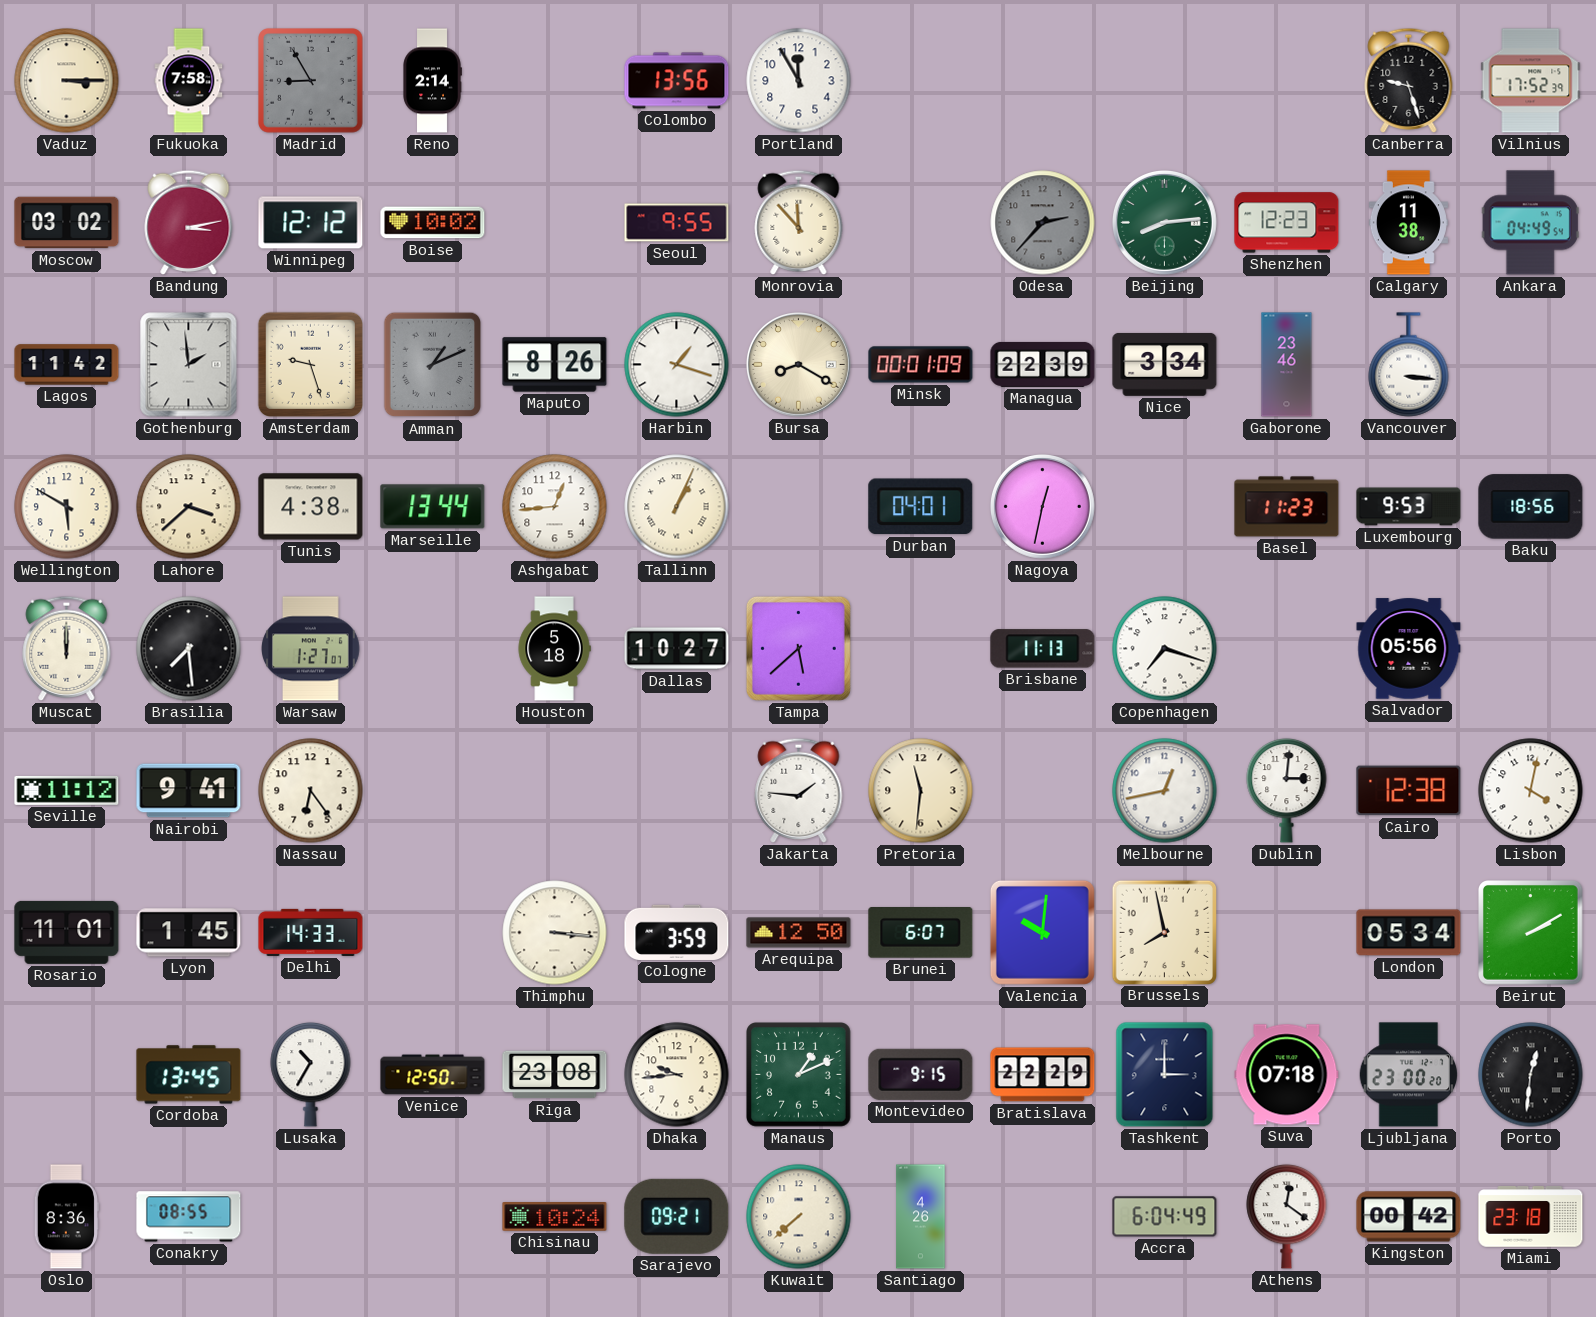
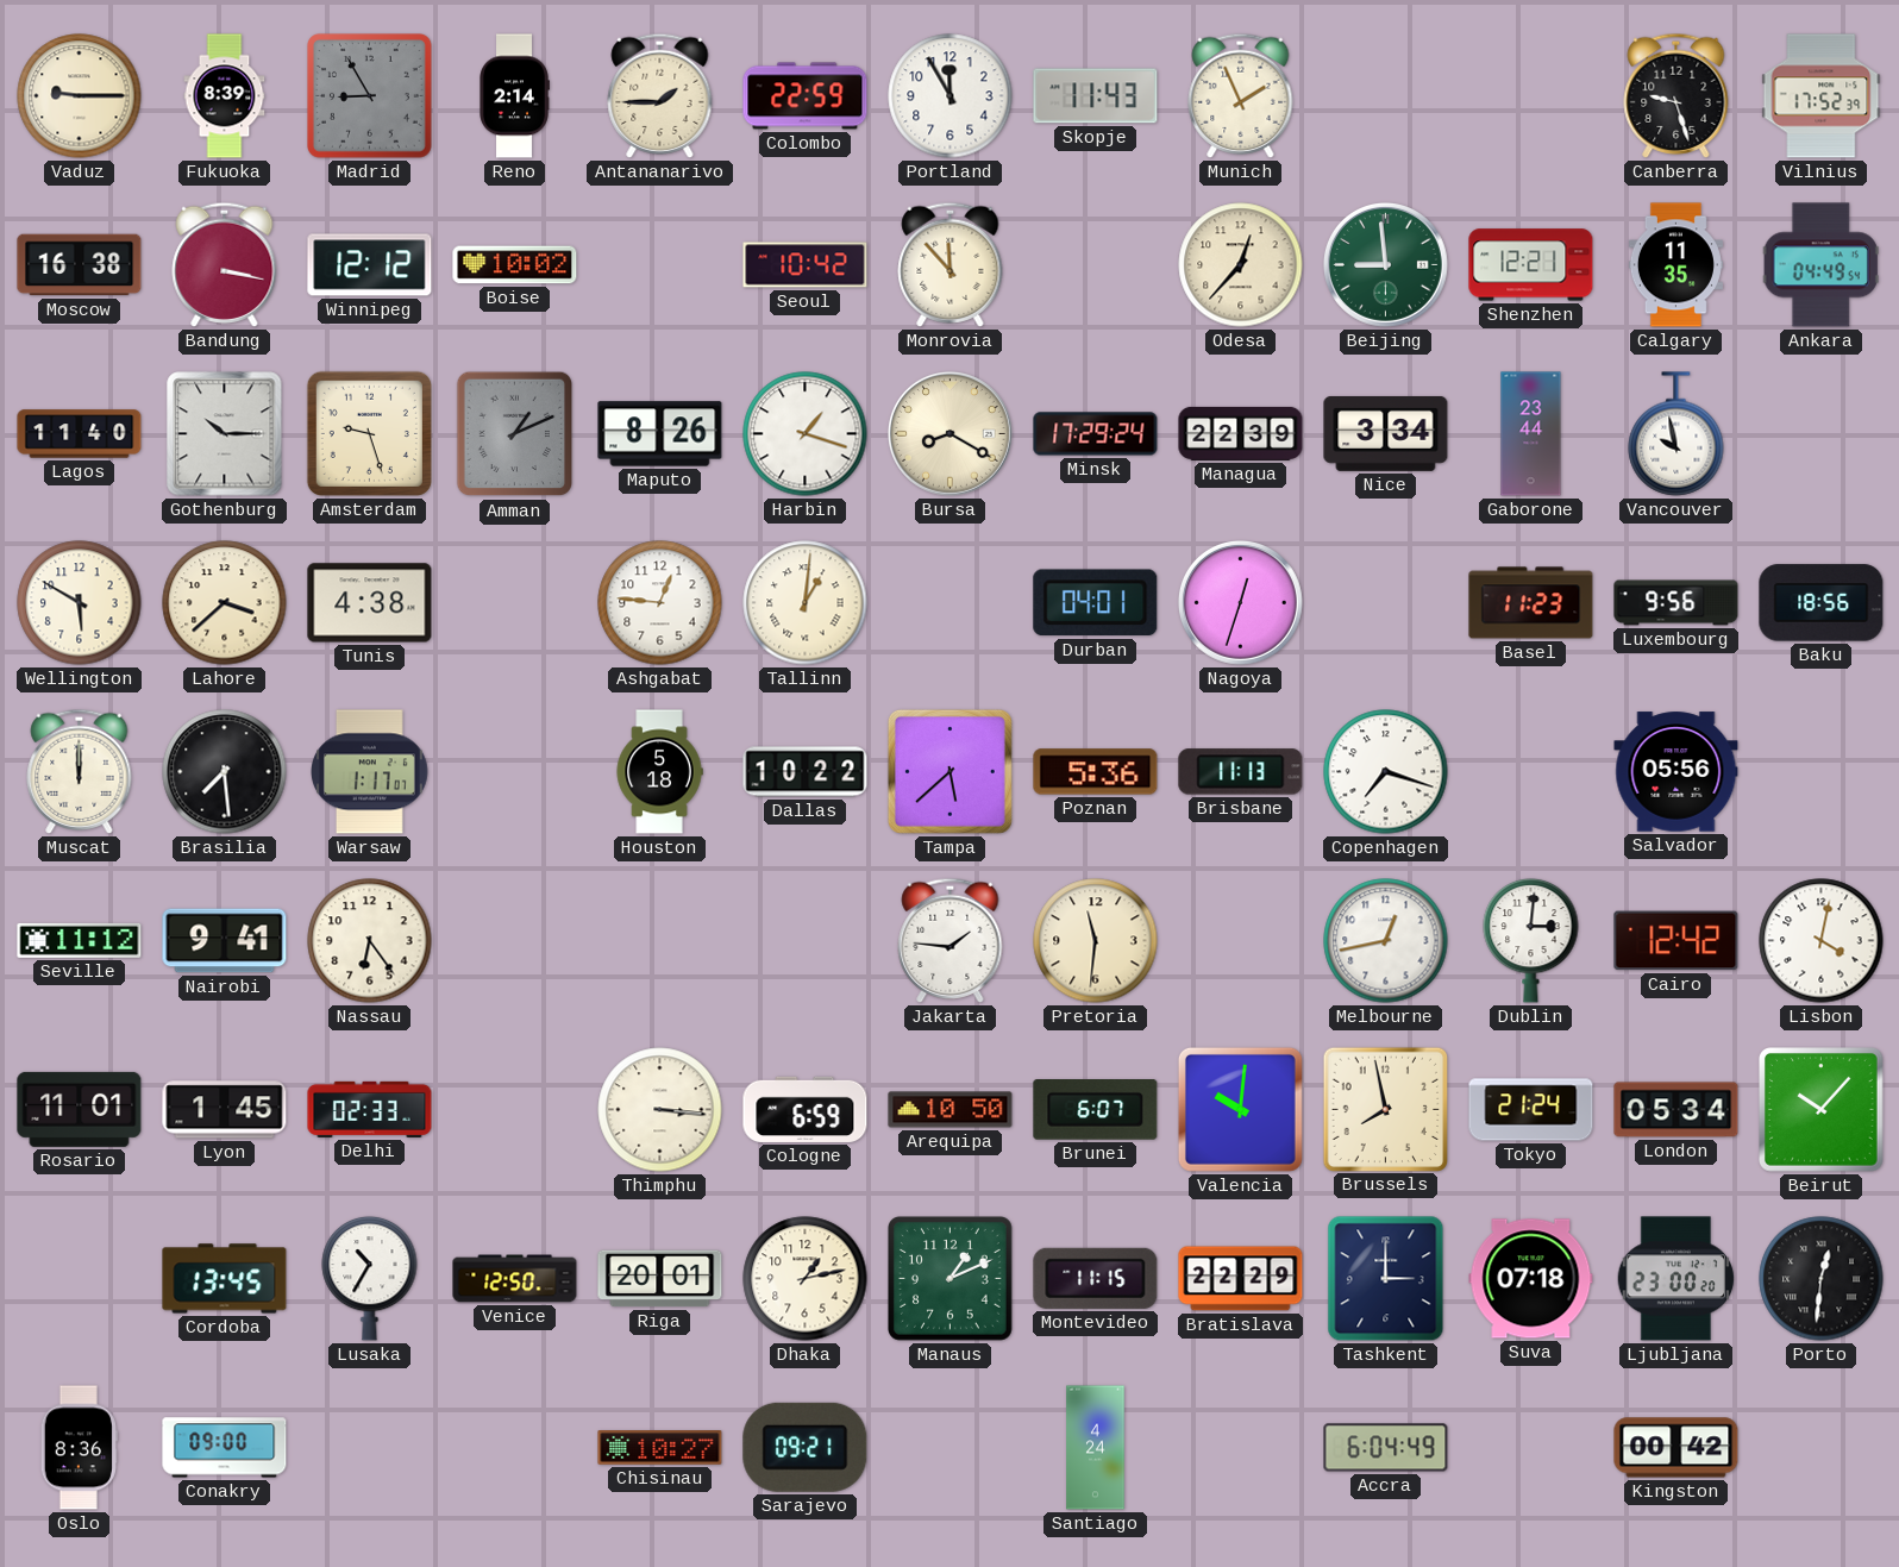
Vaduz: 3:15 -> 9:15
Fukuoka: 7:58 -> 8:39
Antananarivo: none -> 1:45
Colombo: 13:56 -> 22:59
Skopje: none -> 11:43
Munich: none -> 1:56
Moscow: 03:02 -> 16:38
Bandung: 3:13 -> 3:17
Seoul: 9:55 -> 10:42
Odesa: 2:37 -> 12:37
Odesa dial: grey -> cream
Beijing: 8:14 -> 8:59
Shenzhen: 12:23 -> 12:21
Calgary: 11:38 -> 11:35
Lagos: 11:42 -> 11:40
Gothenburg: 1:59 -> 10:15
Minsk: 00:01 -> 17:29
Gaborone: 23:46 -> 23:44
Vancouver: 3:16 -> 9:58
Marseille: 13:44 -> none
Ashgabat: 12:44 -> 12:46
Tallinn: 1:04 -> 1:01
Nagoya: 12:32 -> 12:33
Luxembourg: 9:53 -> 9:56
Warsaw: 1:27 -> 1:17
Dallas: 10:27 -> 10:22
Poznan: none -> 5:36
Cairo: 12:38 -> 12:42
Delhi: 14:33 -> 02:33
Cologne: 3:59 -> 6:59
Arequipa: 12:50 -> 10:50
Tokyo: none -> 21:24
Beirut: 2:10 -> 10:07
Riga: 23:08 -> 20:01
Dhaka: 9:44 -> 1:13
Montevideo: 9:15 -> 11:15
Conakry: 08:55 -> 09:00
Chisinau: 10:24 -> 10:27
Kuwait: 7:38 -> none
Santiago: 4:26 -> 4:24
Athens: 12:21 -> none
Miami: 23:18 -> none
